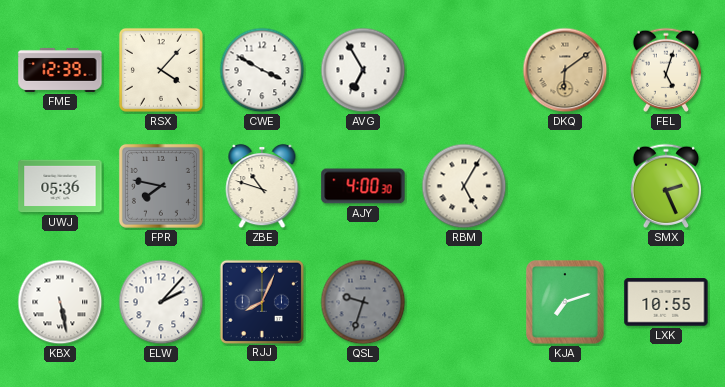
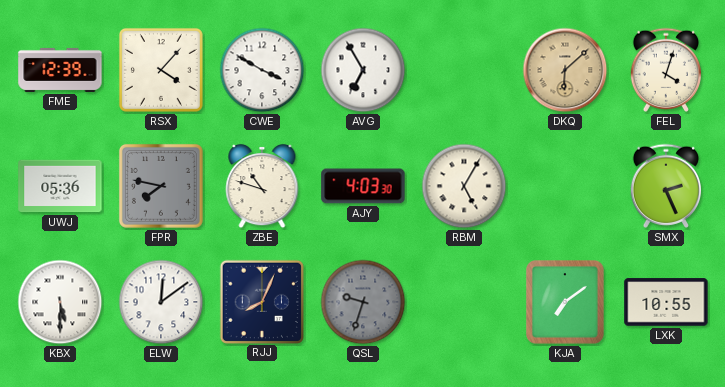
DKQ: 6:09 -> 6:08
FEL: 5:03 -> 4:03
AJY: 4:00 -> 4:03
KBX: 5:28 -> 5:30
ELW: 2:07 -> 12:09
KJA: 7:12 -> 7:09
